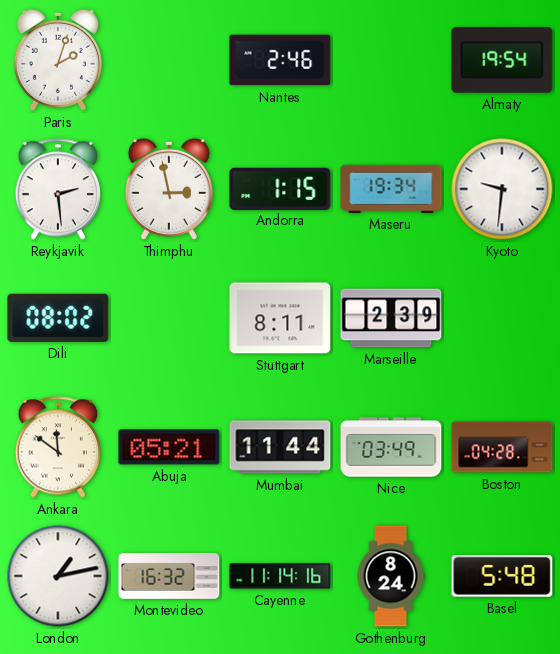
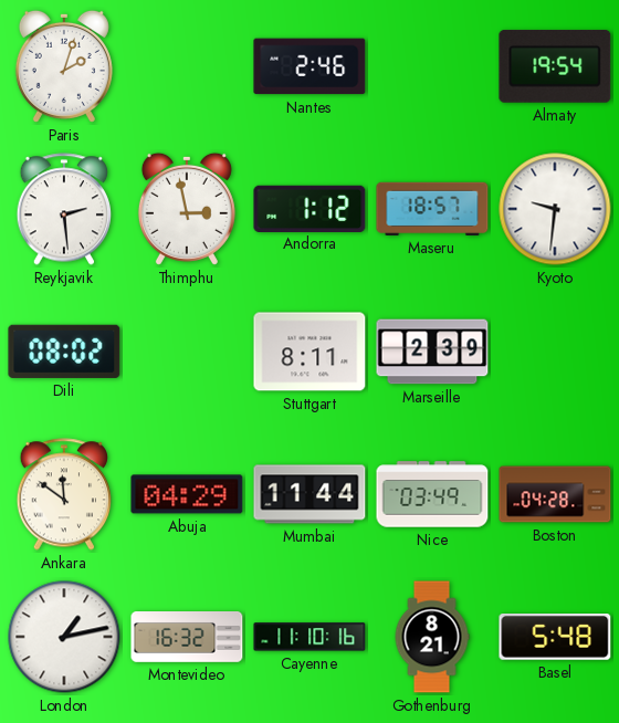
Andorra: 1:15 -> 1:12
Maseru: 19:34 -> 18:57
Abuja: 05:21 -> 04:29
Cayenne: 11:14 -> 11:10
Gothenburg: 8:24 -> 8:21
